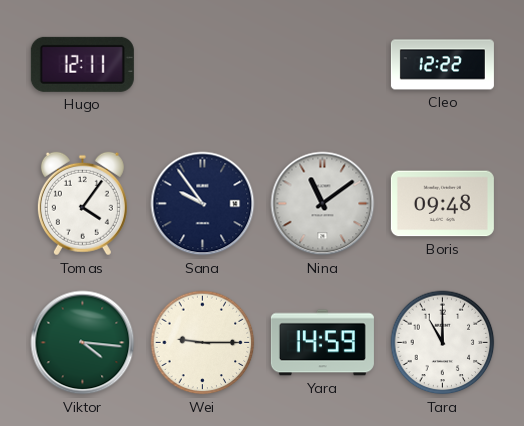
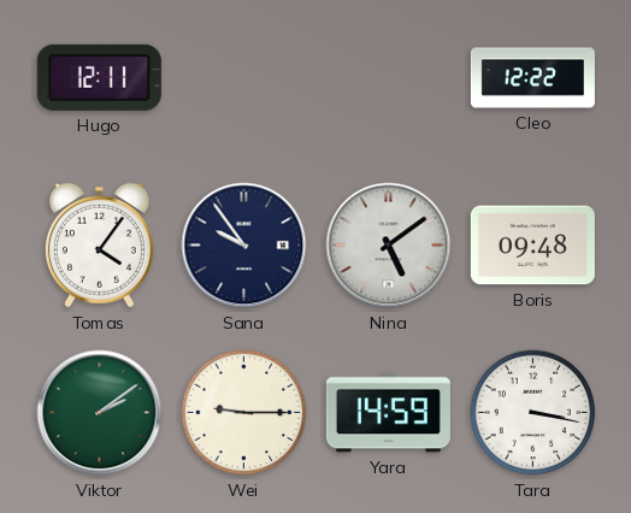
Nina: 11:09 -> 5:09
Viktor: 4:16 -> 2:09
Tara: 11:00 -> 3:17
